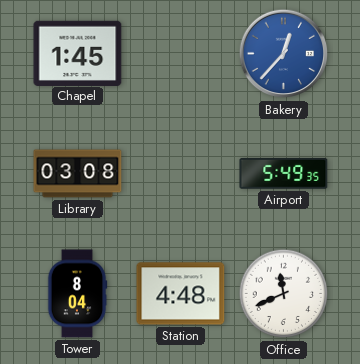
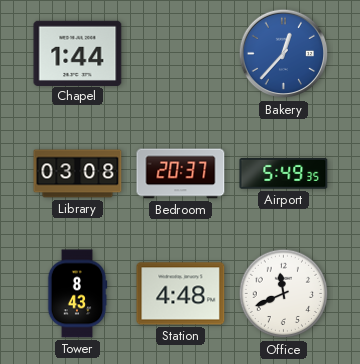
Chapel: 1:45 -> 1:44
Bedroom: none -> 20:37
Tower: 8:04 -> 8:43
